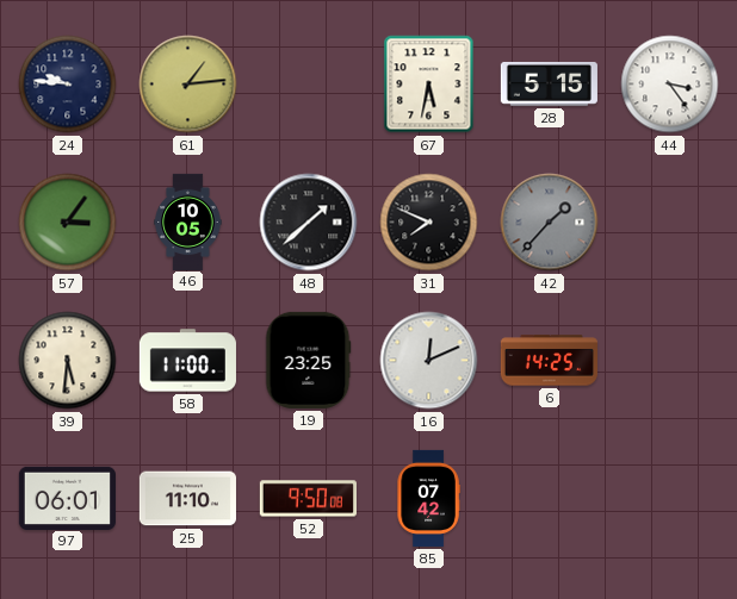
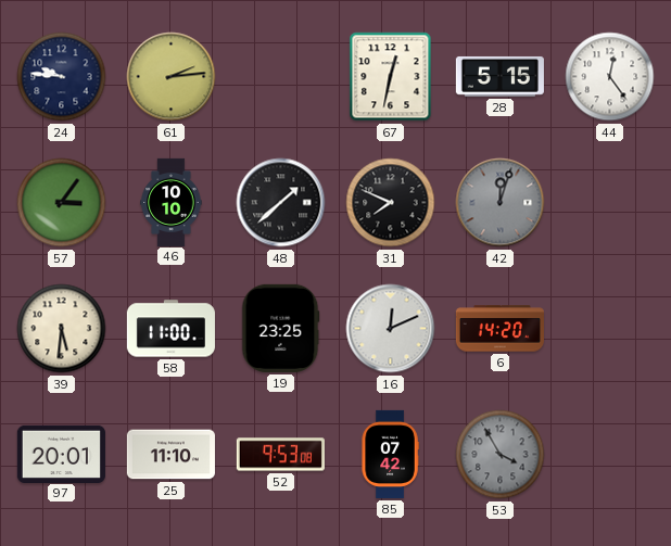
61: 1:14 -> 2:14
67: 5:32 -> 12:32
44: 3:24 -> 12:24
46: 10:05 -> 10:10
42: 1:37 -> 12:03
6: 14:25 -> 14:20
97: 06:01 -> 20:01
52: 9:50 -> 9:53
53: none -> 3:55
